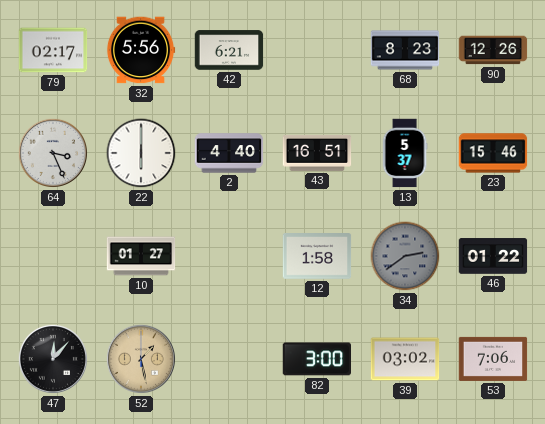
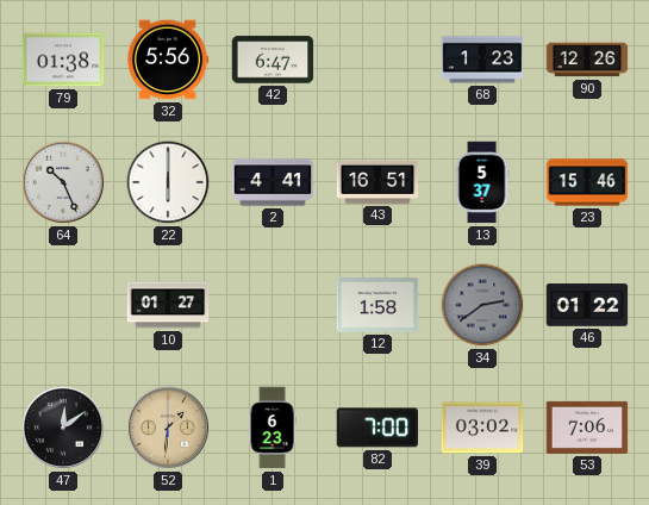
79: 02:17 -> 01:38
42: 6:21 -> 6:47
68: 8:23 -> 1:23
64: 3:26 -> 10:26
2: 4:40 -> 4:41
47: 12:07 -> 12:09
52: 1:28 -> 1:31
1: none -> 6:23
82: 3:00 -> 7:00
